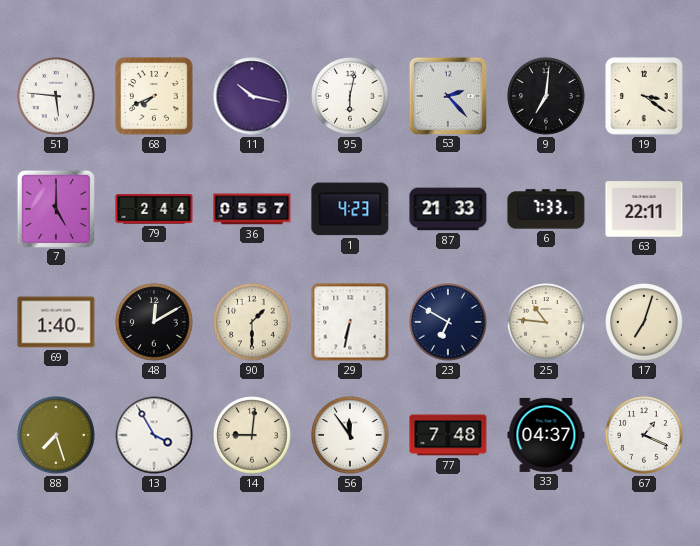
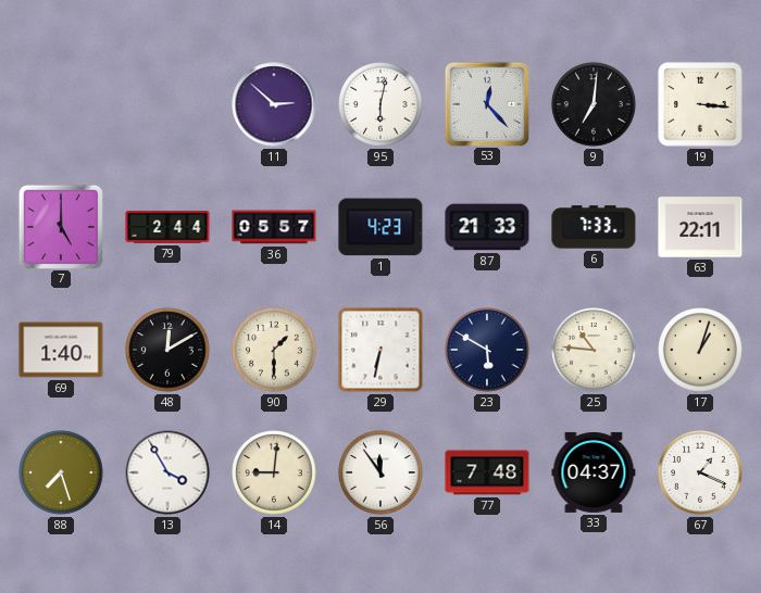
51: 5:46 -> none
68: 7:41 -> none
11: 10:17 -> 2:52
53: 2:23 -> 12:23
19: 3:21 -> 3:16
23: 6:50 -> 5:50
17: 7:03 -> 1:03
